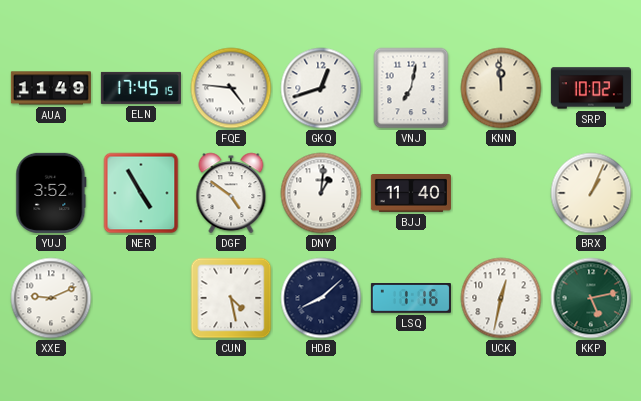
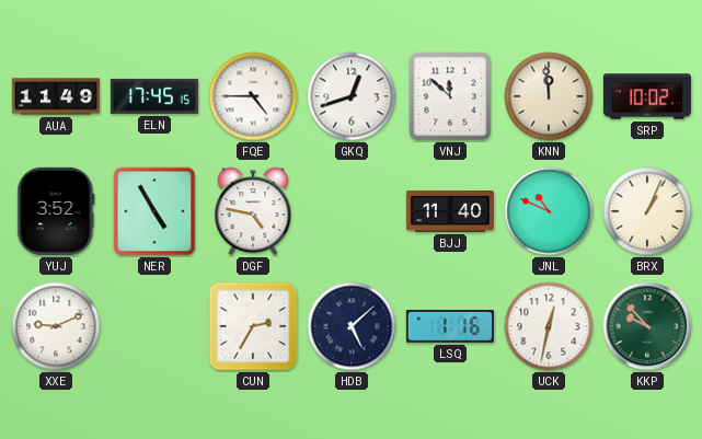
FQE: 4:46 -> 4:45
VNJ: 7:02 -> 11:52
DGF: 4:51 -> 4:47
DNY: 1:01 -> none
JNL: none -> 10:49
CUN: 4:28 -> 2:35
HDB: 8:08 -> 5:08
KKP: 5:13 -> 9:53
